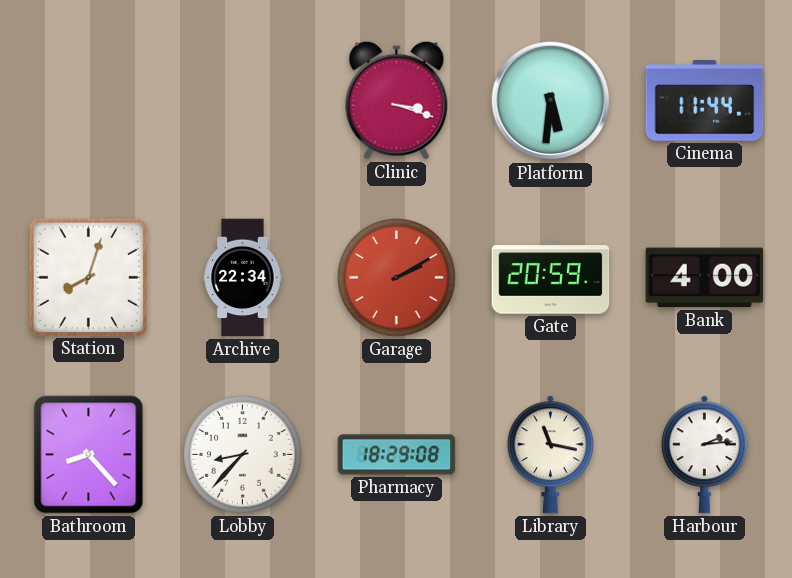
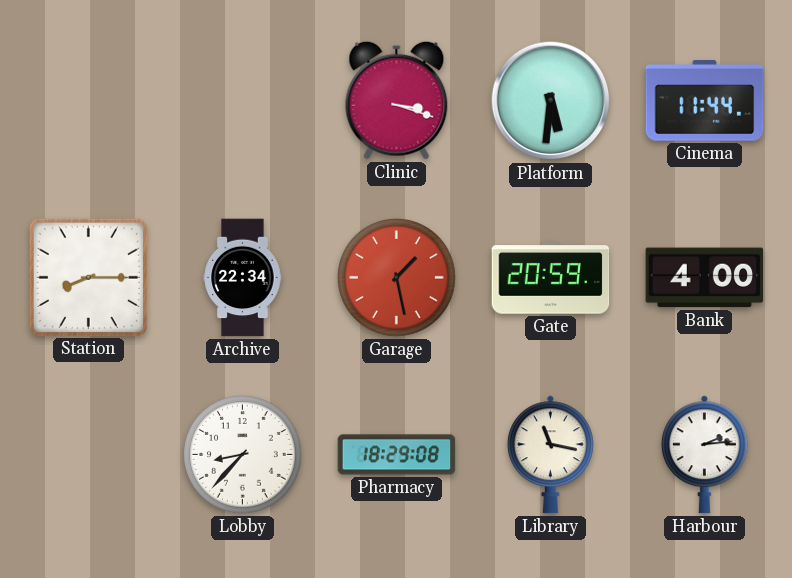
Station: 8:03 -> 8:15
Garage: 2:10 -> 1:28
Bathroom: 8:23 -> none
